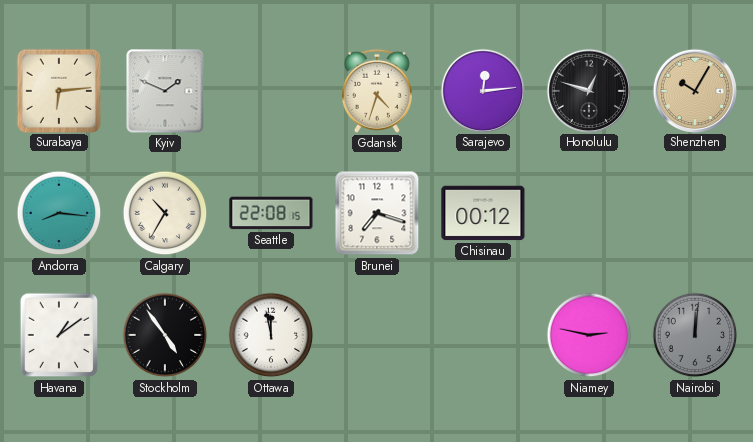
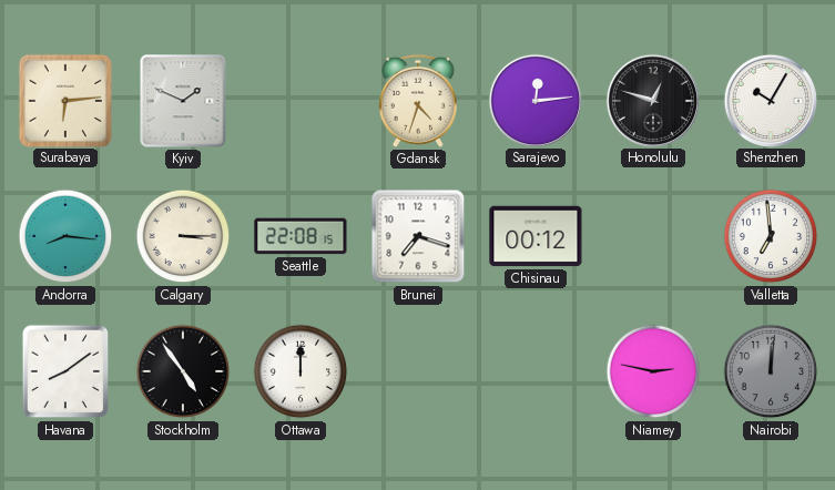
Shenzhen dial: champagne -> white
Calgary: 10:35 -> 3:15
Valletta: none -> 6:59
Havana: 1:09 -> 8:09
Ottawa: 11:58 -> 12:00
